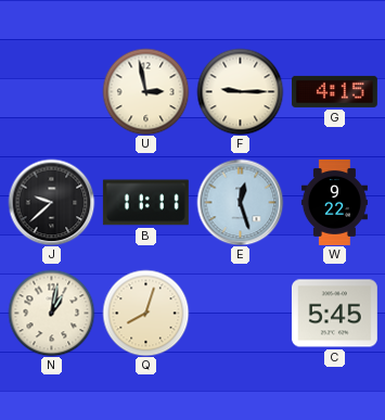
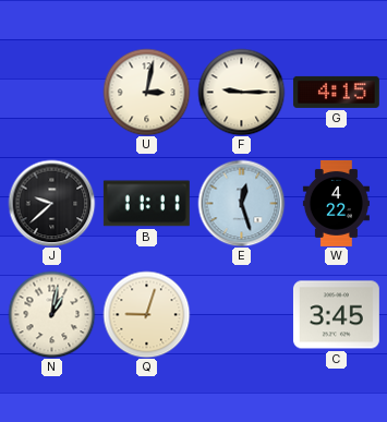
U: 2:58 -> 3:02
W: 9:22 -> 4:22
Q: 8:03 -> 9:03
C: 5:45 -> 3:45
